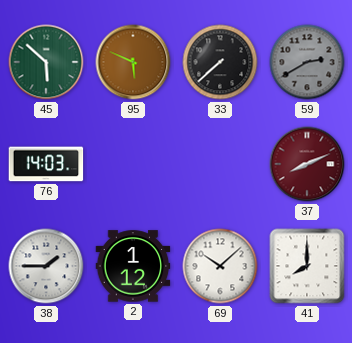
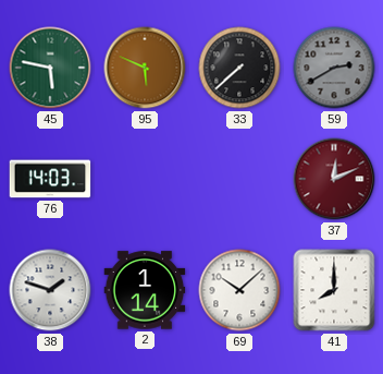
45: 5:52 -> 5:47
37: 8:11 -> 12:11
38: 1:45 -> 1:48
2: 1:12 -> 1:14
